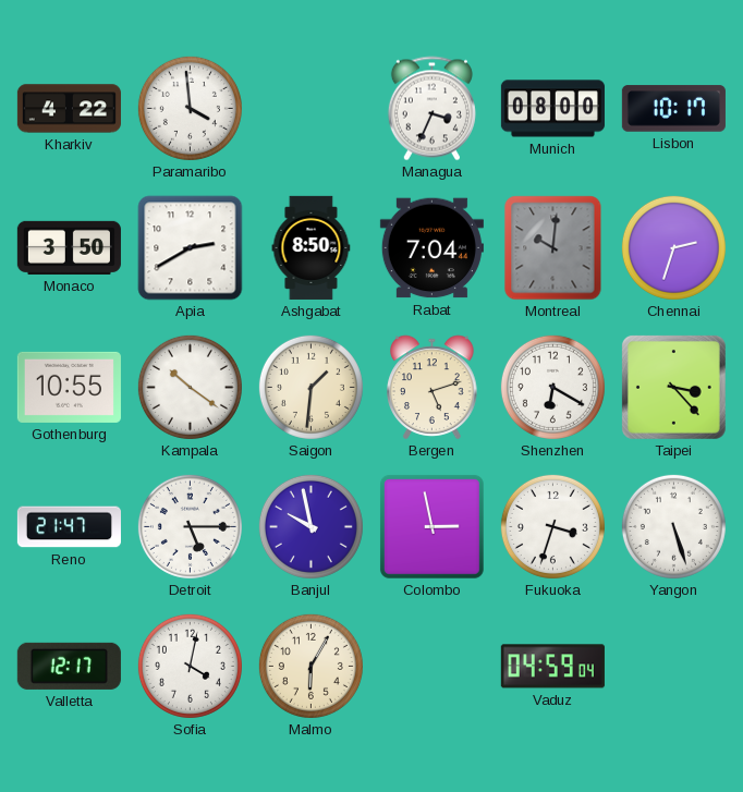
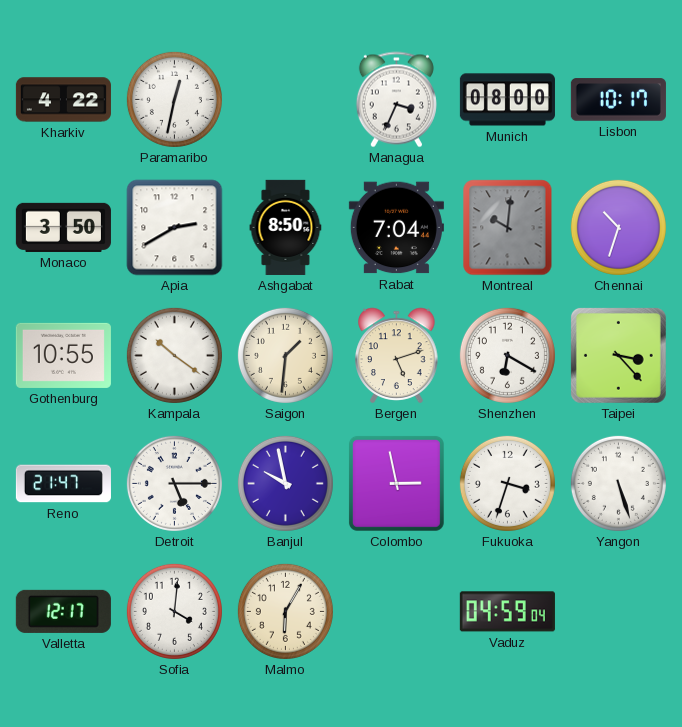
Paramaribo: 3:59 -> 12:32
Chennai: 2:33 -> 10:33
Sofia: 4:02 -> 4:01
